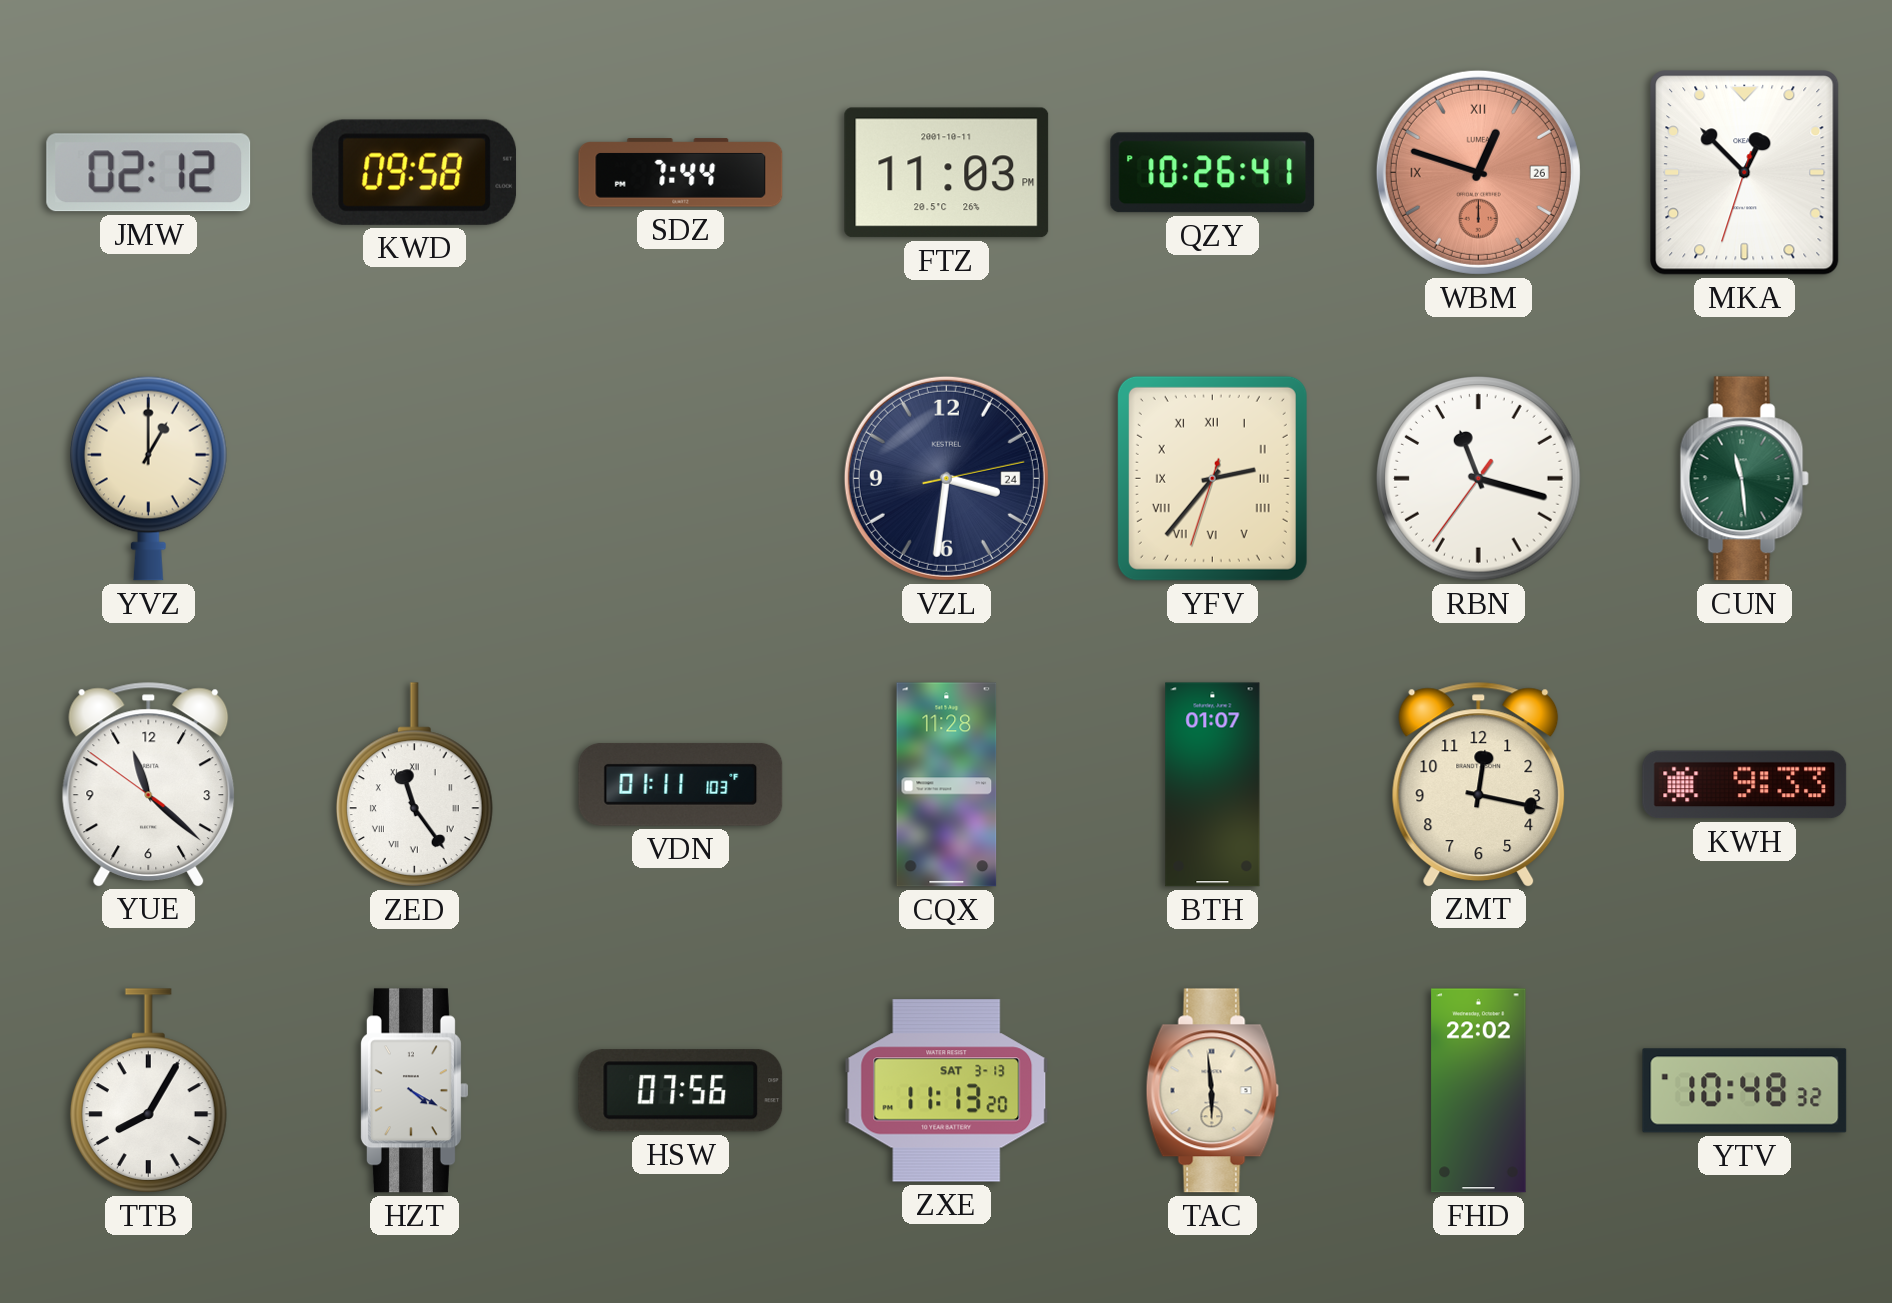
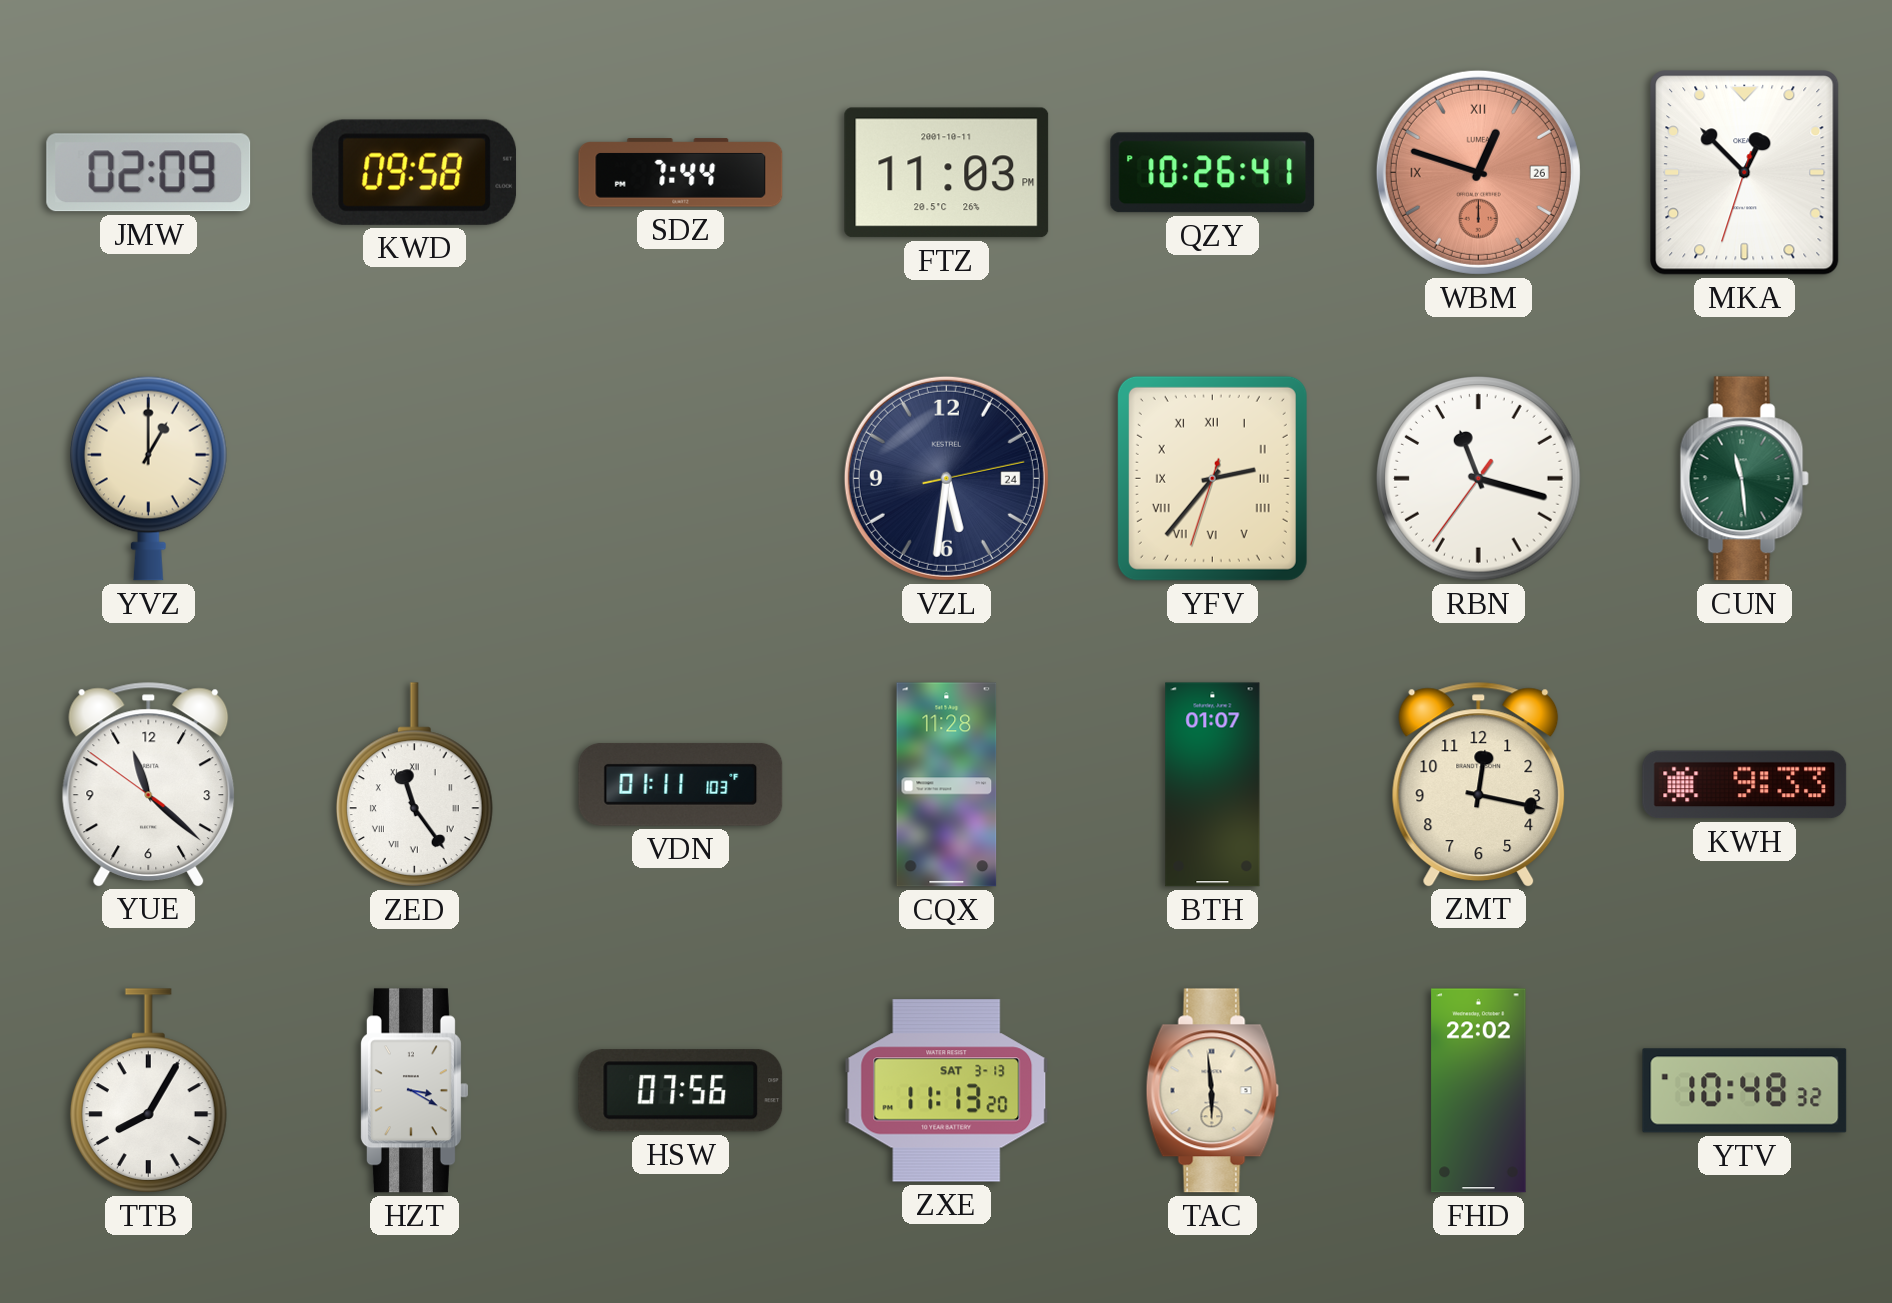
JMW: 02:12 -> 02:09
VZL: 3:31 -> 5:31
HZT: 4:20 -> 3:20
